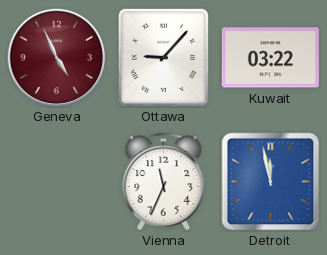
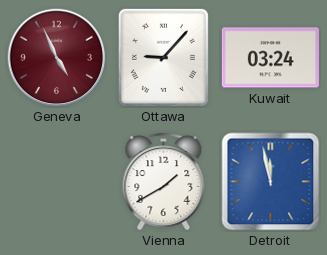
Kuwait: 03:22 -> 03:24
Vienna: 11:34 -> 1:40
